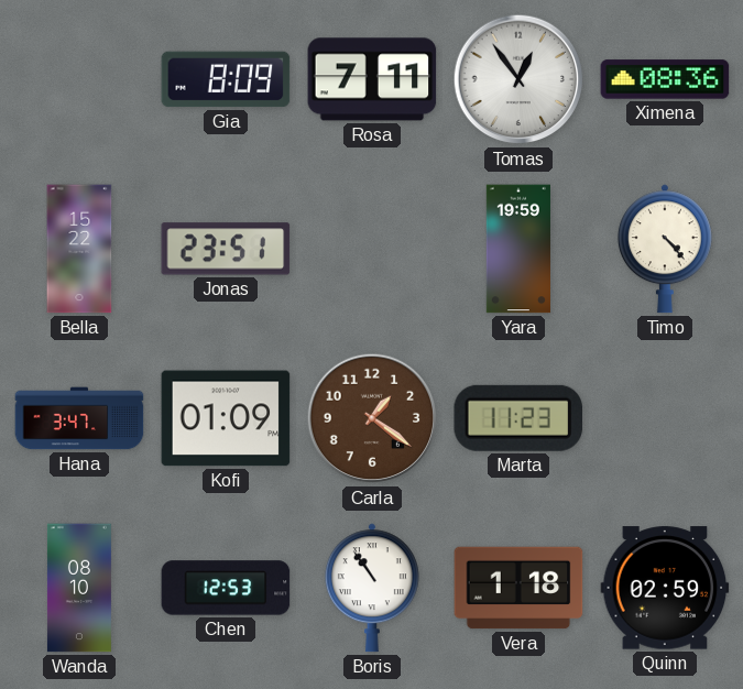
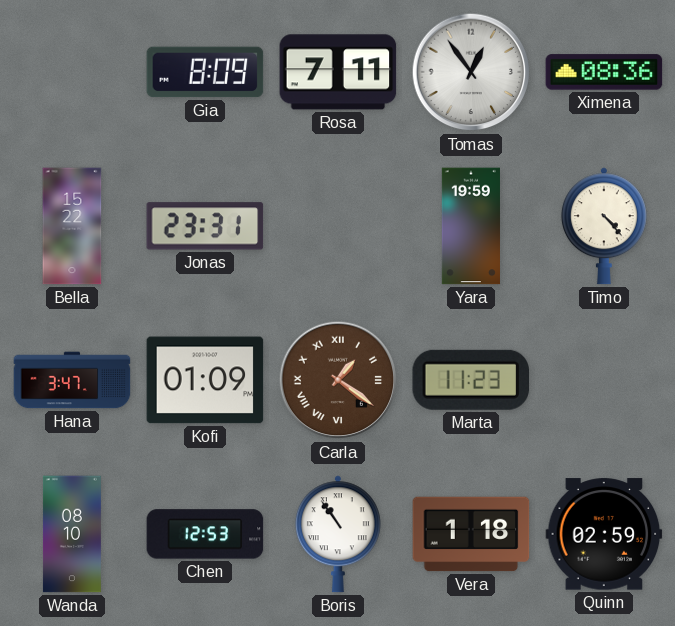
Jonas: 23:51 -> 23:31
Carla numerals: Arabic -> Roman
